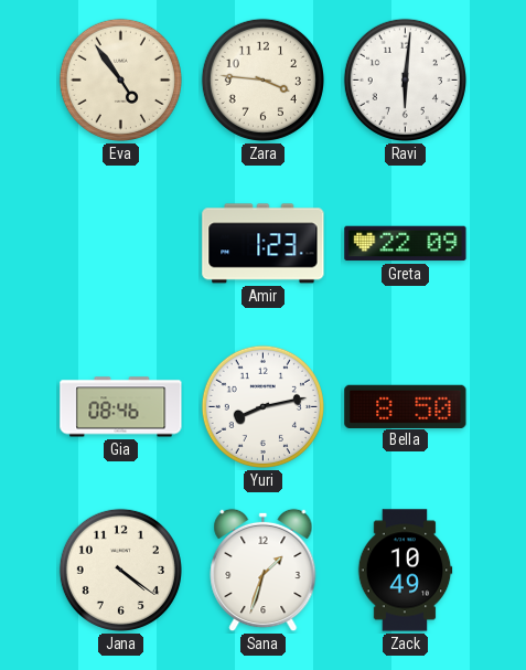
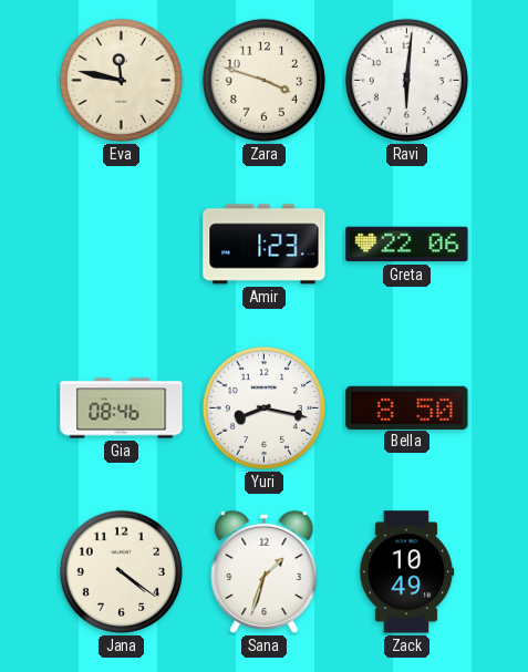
Eva: 4:54 -> 11:47
Zara: 3:46 -> 3:48
Greta: 22:09 -> 22:06
Yuri: 8:13 -> 8:17
